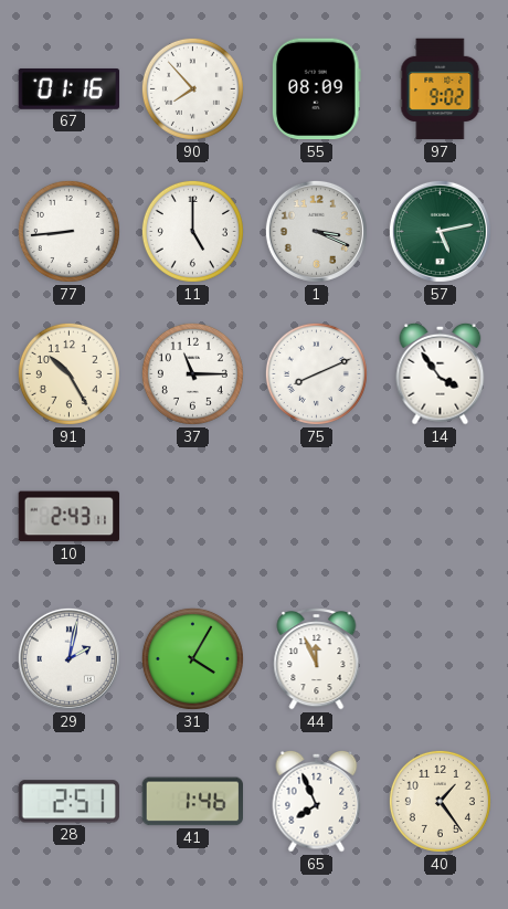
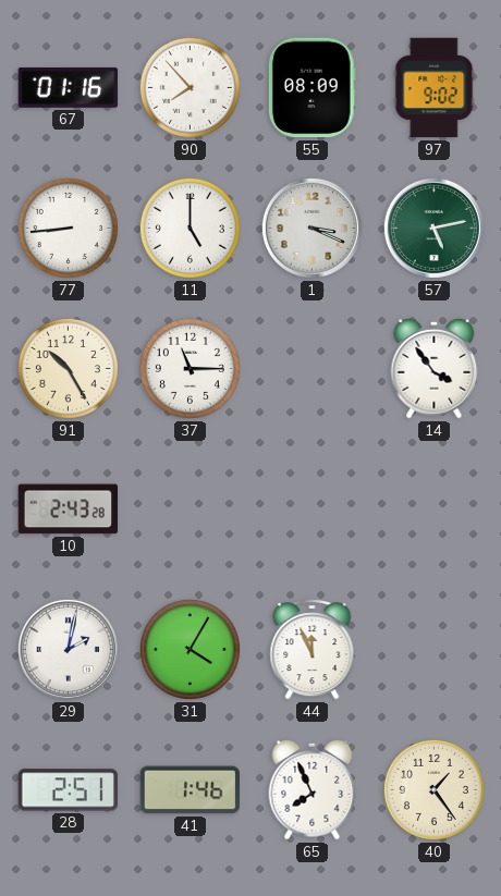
75: 8:11 -> none
10: 2:43:11 -> 2:43:28
